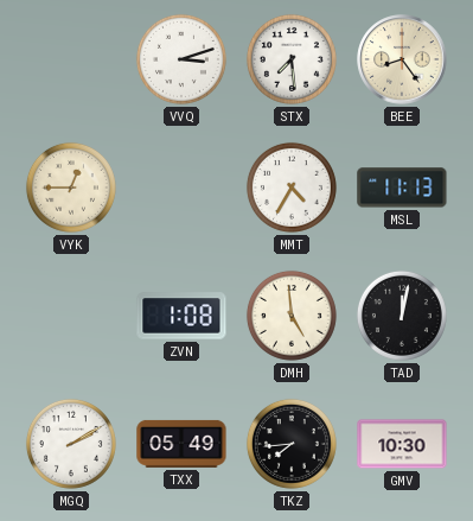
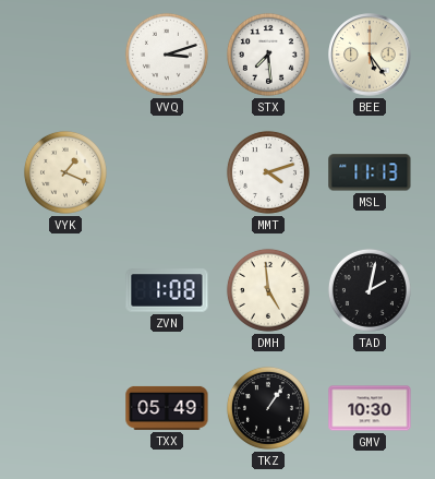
BEE: 8:24 -> 5:24
VYK: 12:45 -> 1:19
MMT: 4:35 -> 4:12
TAD: 12:02 -> 2:02
MGQ: 2:10 -> none
TKZ: 7:44 -> 1:06
